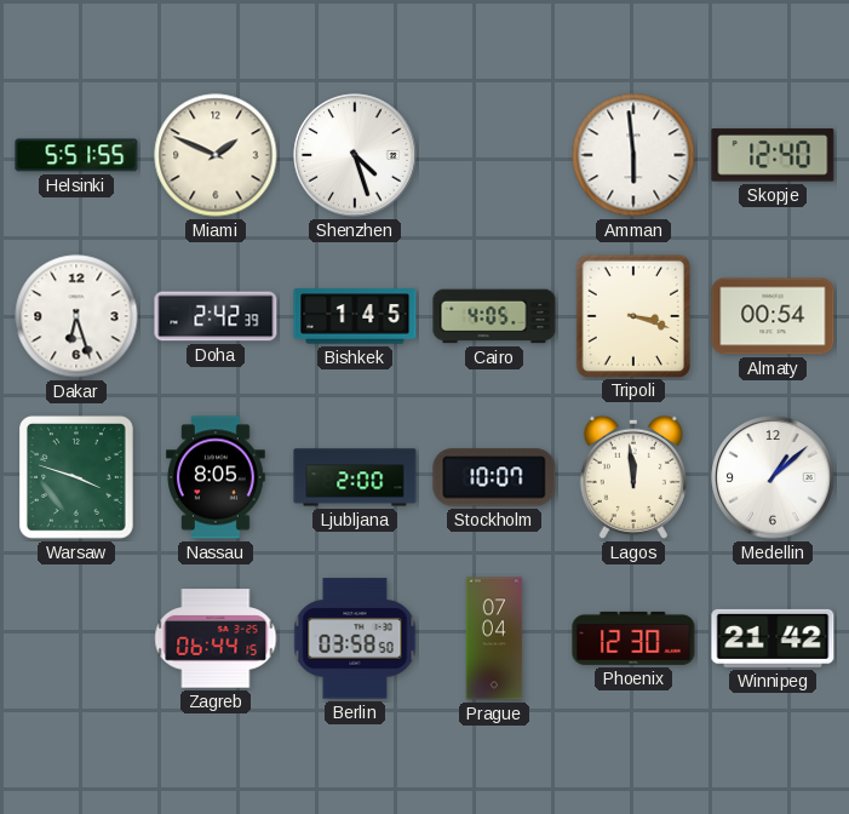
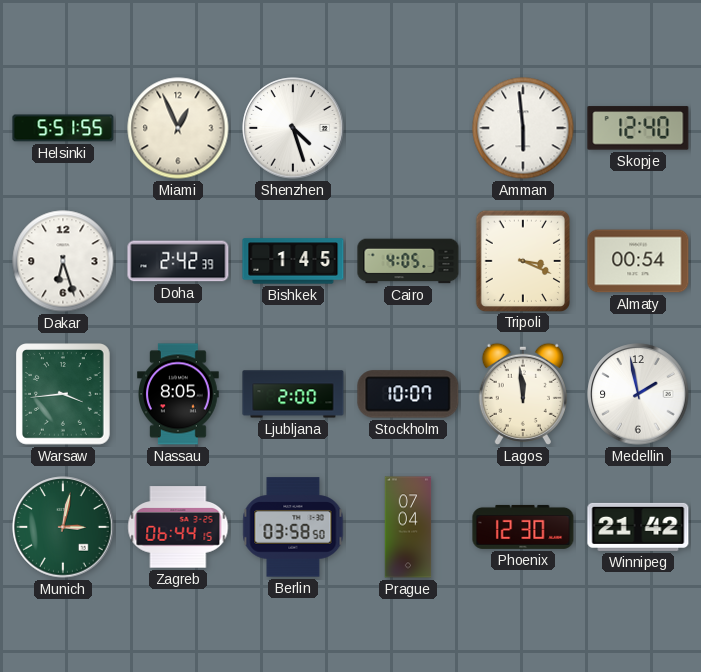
Miami: 1:49 -> 12:56
Tripoli: 3:18 -> 3:19
Warsaw: 3:48 -> 3:44
Medellin: 1:08 -> 1:58
Munich: none -> 3:02
